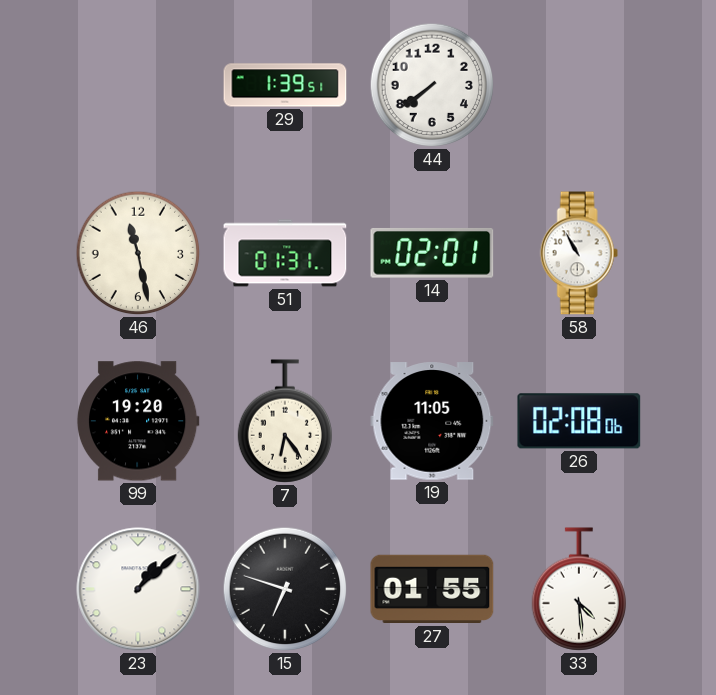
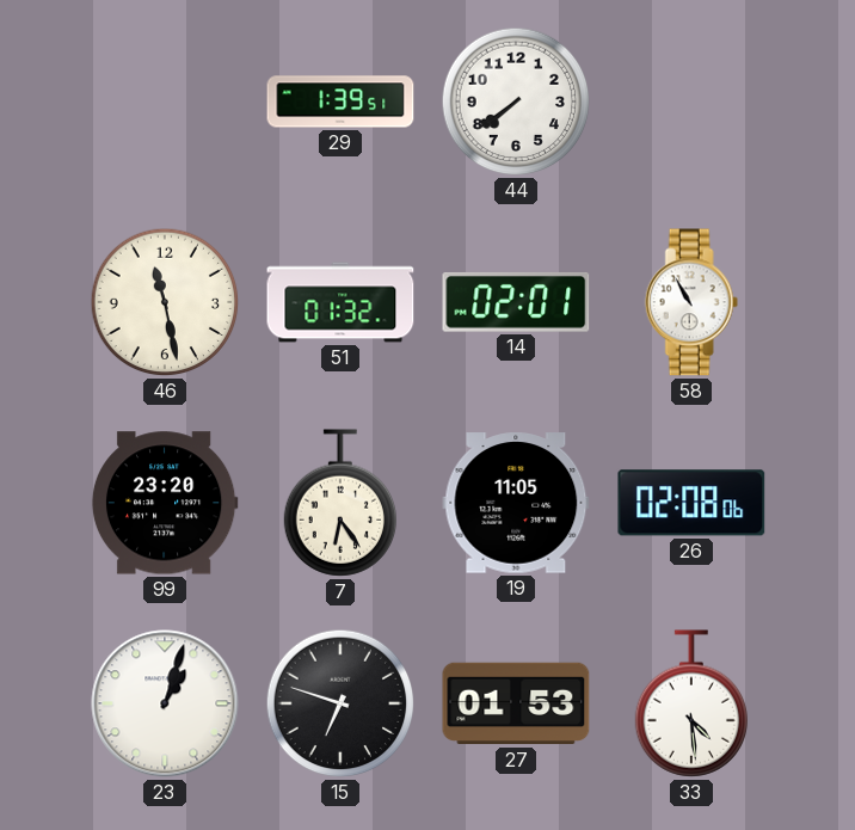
51: 01:31 -> 01:32
99: 19:20 -> 23:20
23: 1:08 -> 1:03
27: 01:55 -> 01:53
